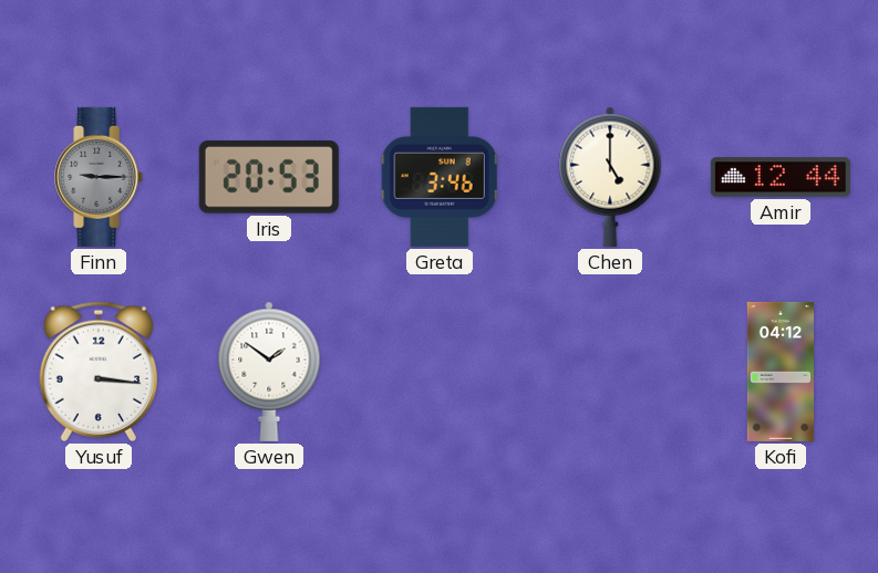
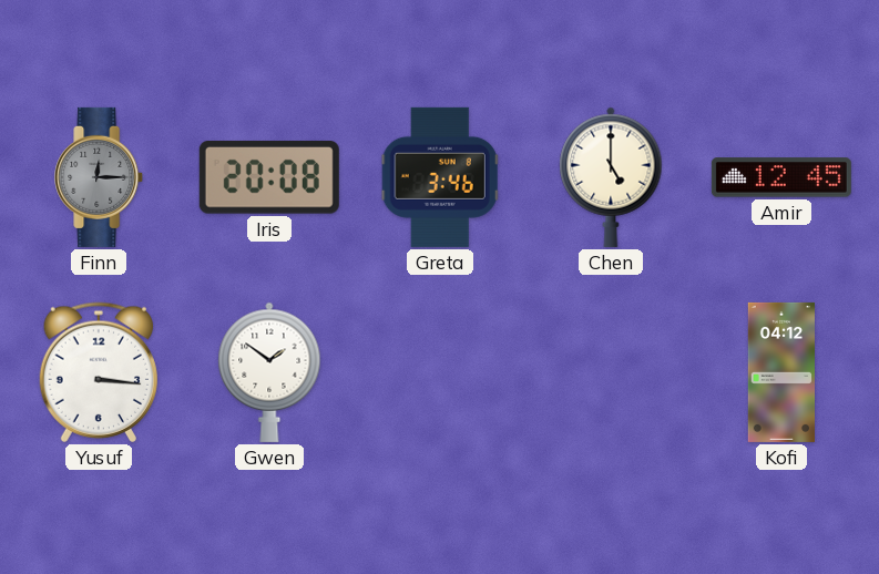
Finn: 9:15 -> 12:15
Iris: 20:53 -> 20:08
Amir: 12:44 -> 12:45
